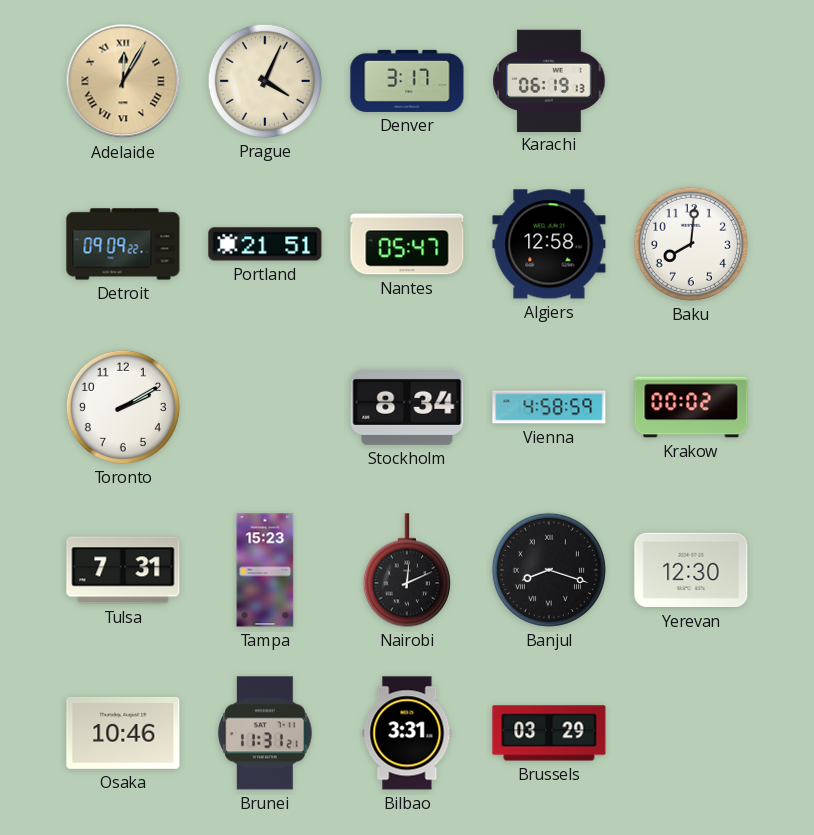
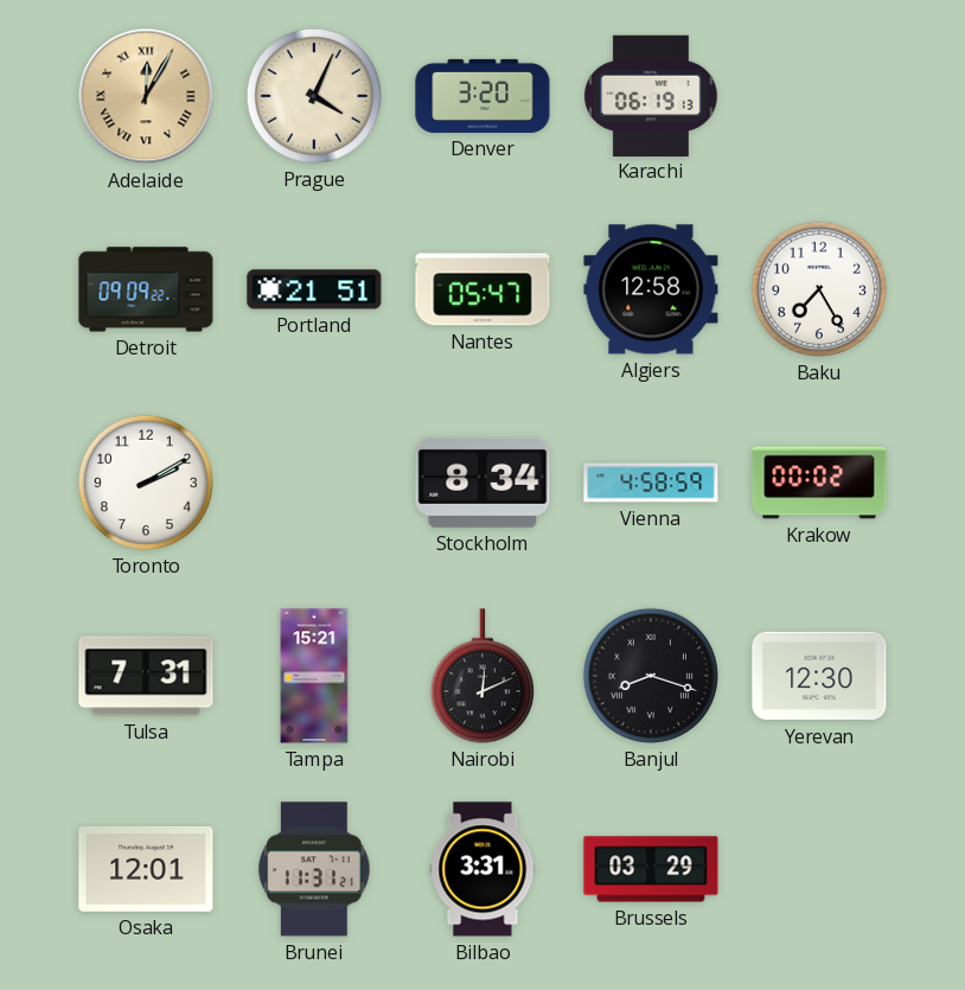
Denver: 3:17 -> 3:20
Baku: 8:01 -> 7:25
Tampa: 15:23 -> 15:21
Osaka: 10:46 -> 12:01
